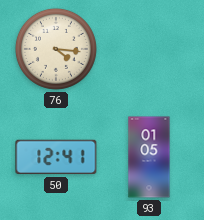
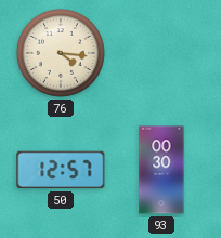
50: 12:41 -> 12:57
93: 01:05 -> 00:30
